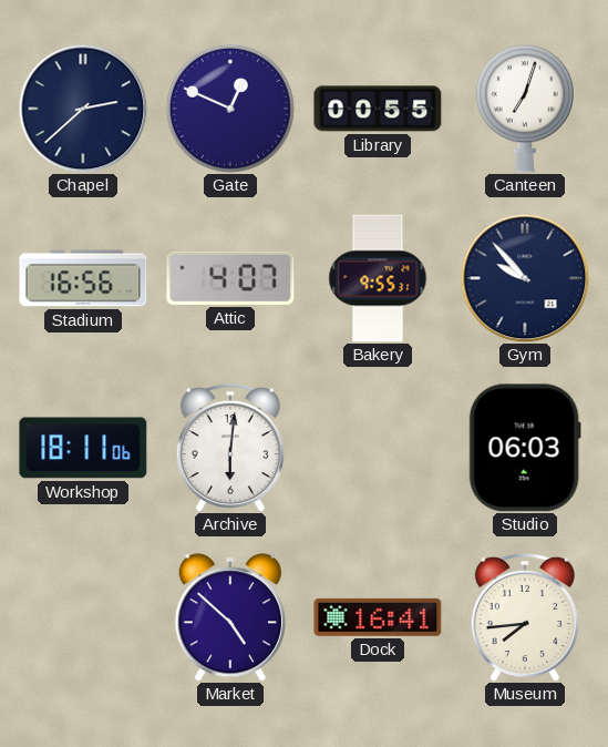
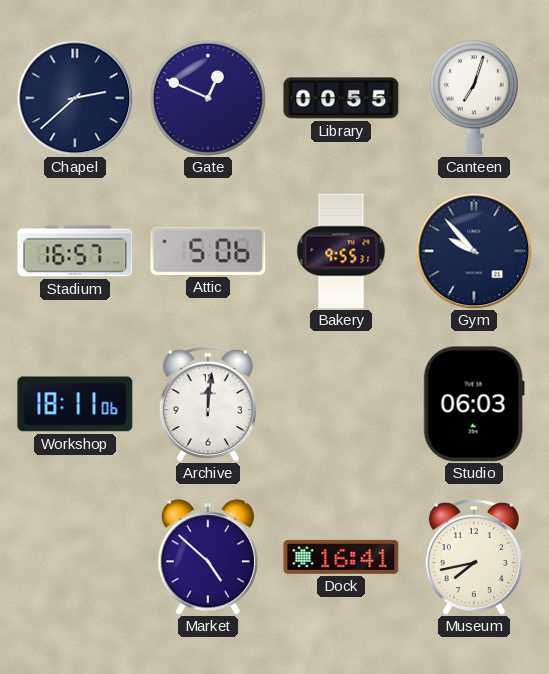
Stadium: 16:56 -> 16:57
Attic: 4:07 -> 5:06
Archive: 6:01 -> 12:01
Museum: 7:44 -> 7:43
